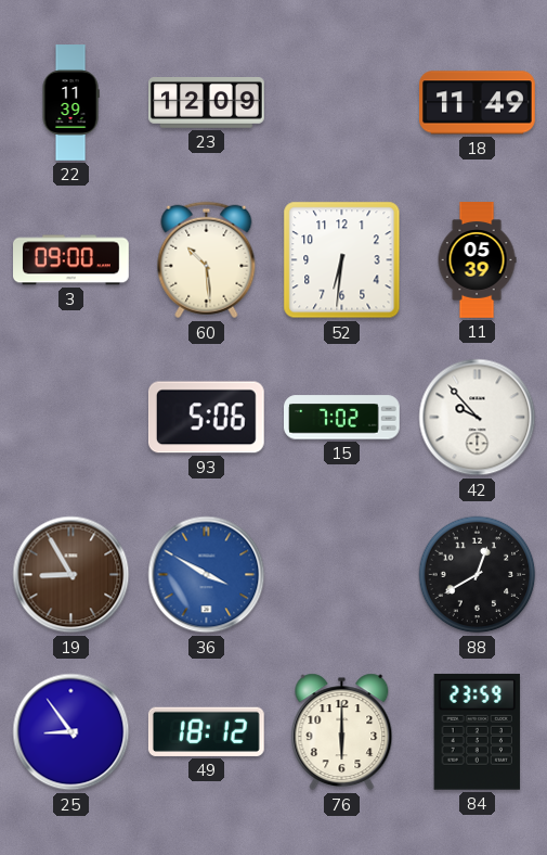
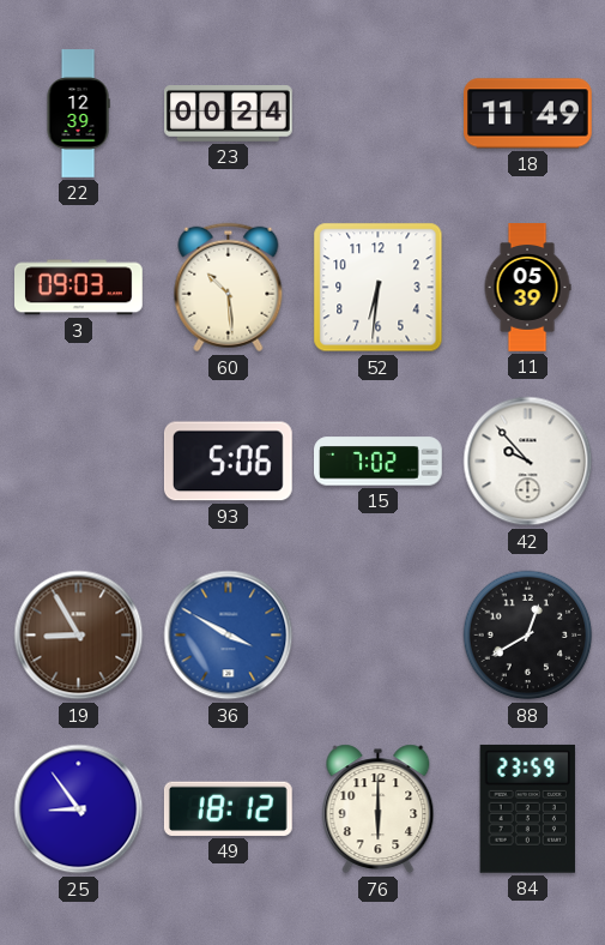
22: 11:39 -> 12:39
23: 12:09 -> 00:24
3: 09:00 -> 09:03
